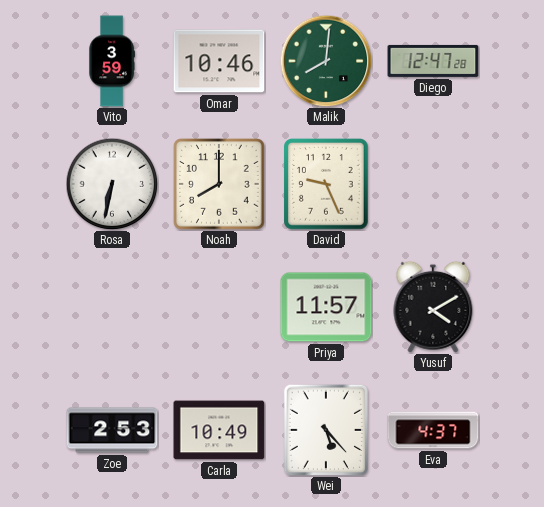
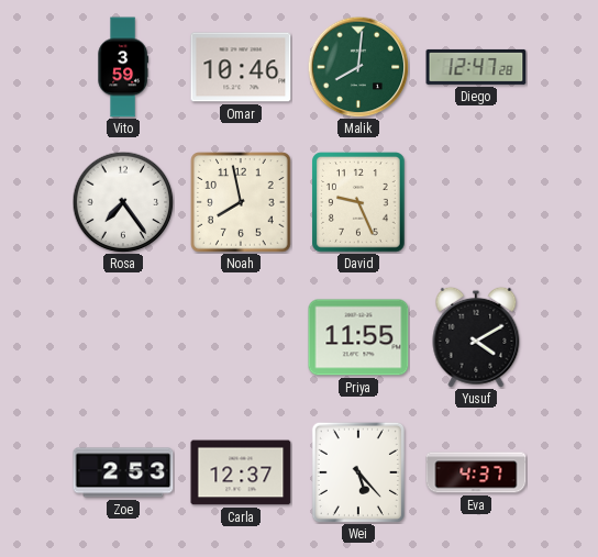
Rosa: 6:32 -> 7:24
Noah: 8:00 -> 7:58
Priya: 11:57 -> 11:55
Carla: 10:49 -> 12:37
